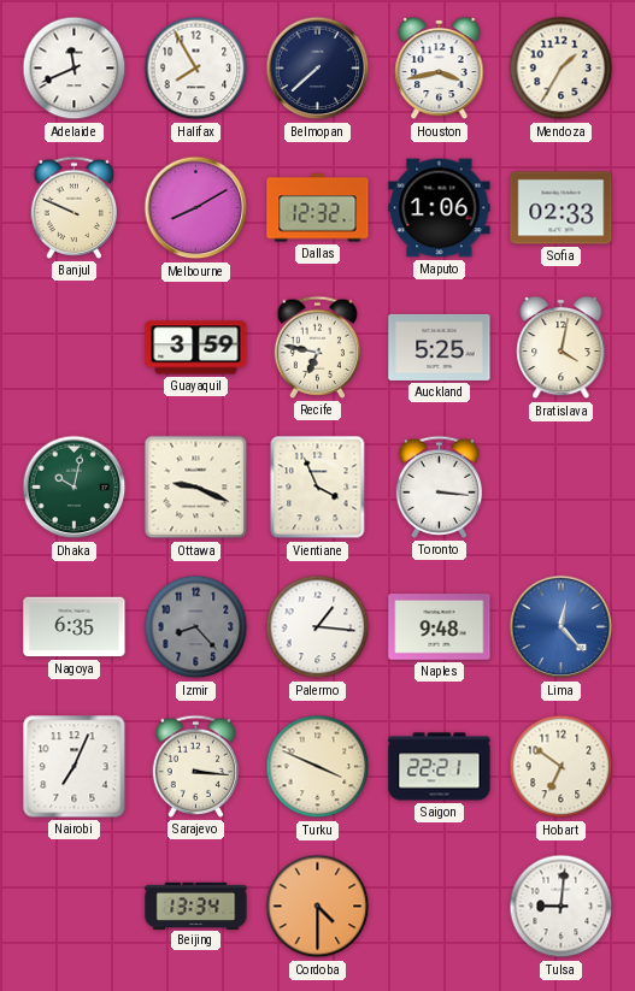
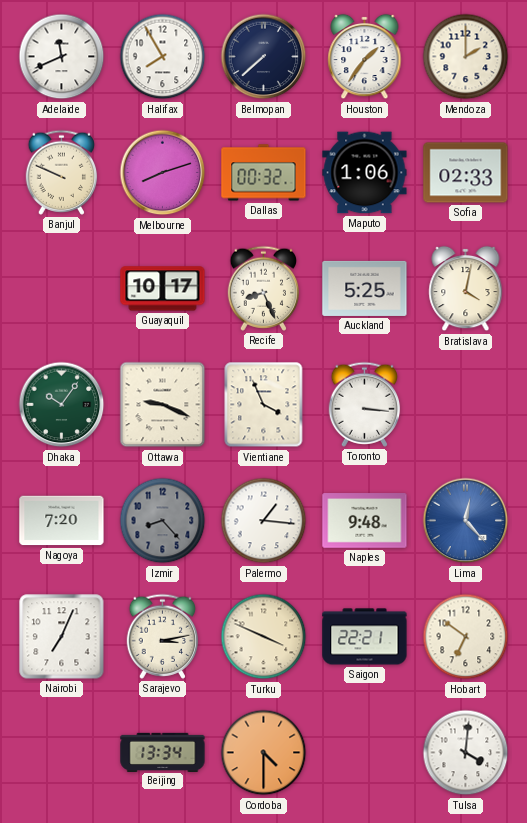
Houston: 3:43 -> 1:36
Mendoza: 1:35 -> 2:00
Melbourne: 8:10 -> 8:12
Dallas: 12:32 -> 00:32
Guayaquil: 3:59 -> 10:17
Recife: 6:47 -> 8:26
Dhaka: 10:02 -> 10:06
Nagoya: 6:35 -> 7:20
Sarajevo: 3:16 -> 3:13
Tulsa: 9:01 -> 4:01
